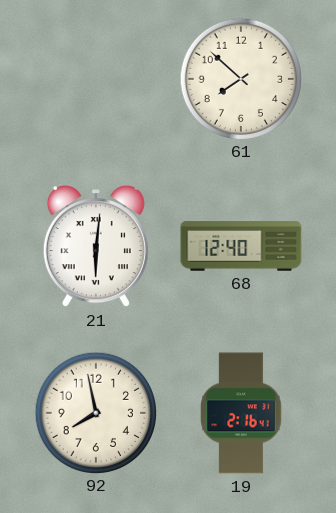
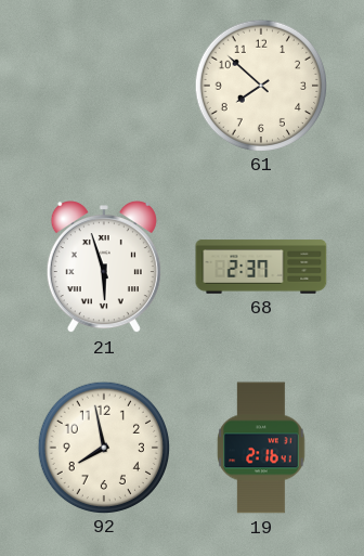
21: 6:01 -> 5:57
68: 12:40 -> 2:37
